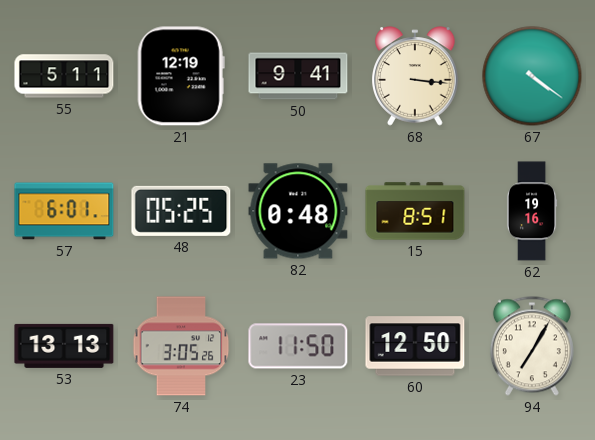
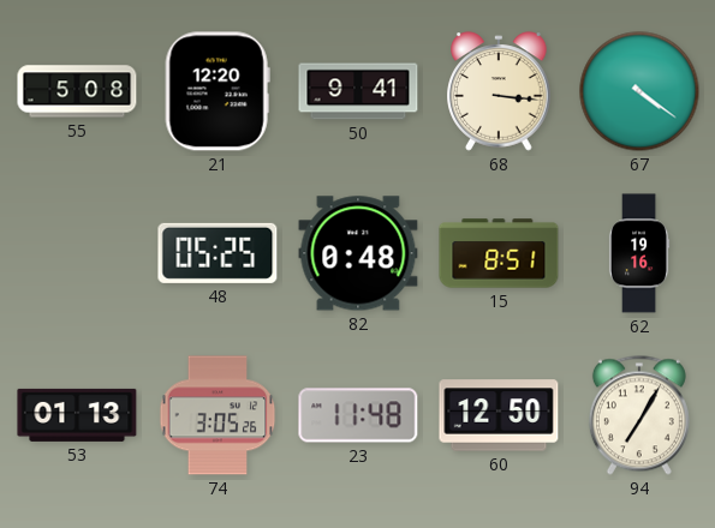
55: 5:11 -> 5:08
21: 12:19 -> 12:20
57: 6:01 -> none
53: 13:13 -> 01:13
23: 11:50 -> 11:48
